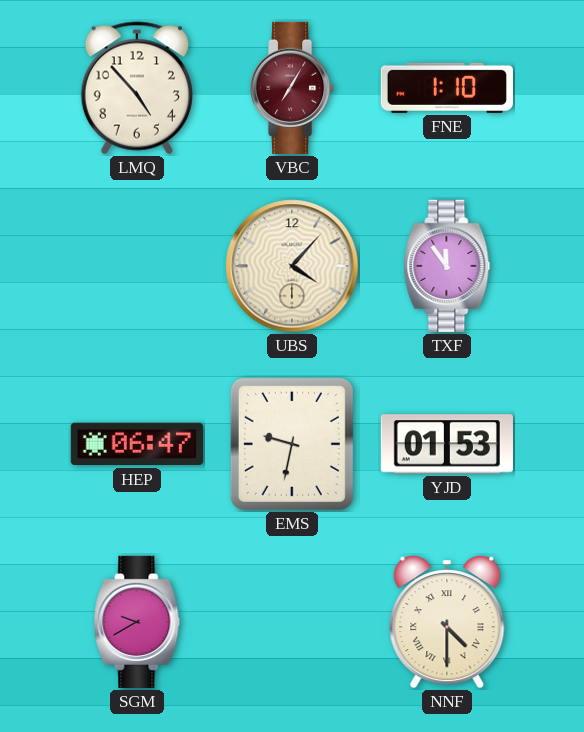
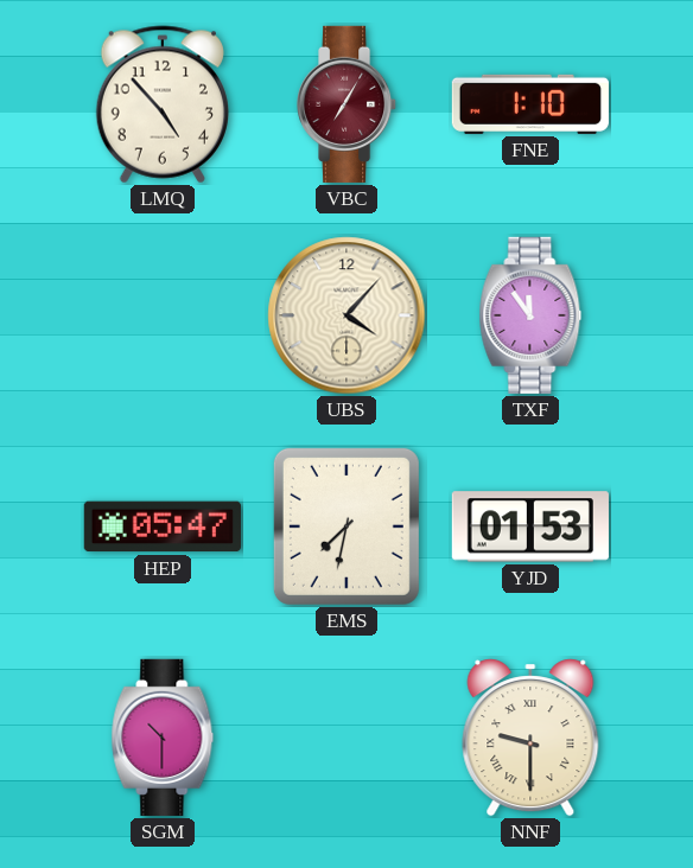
HEP: 06:47 -> 05:47
EMS: 9:32 -> 7:32
SGM: 9:40 -> 10:30
NNF: 4:30 -> 9:30
